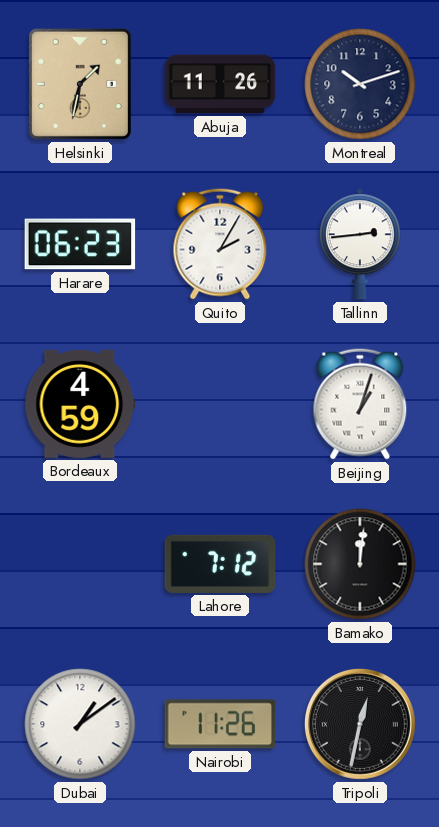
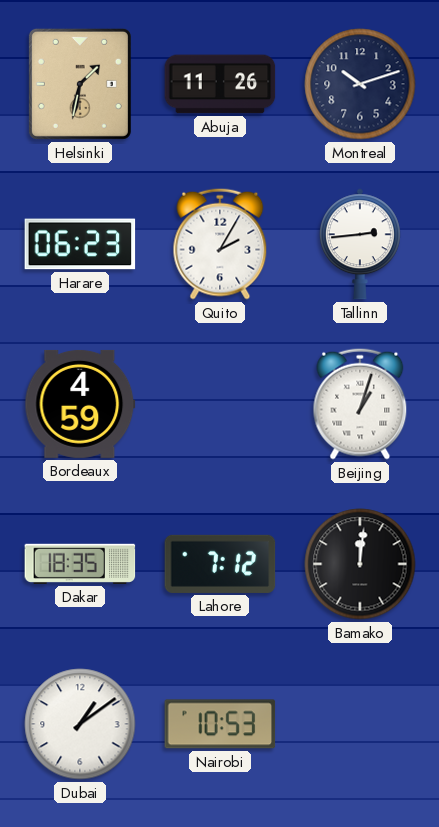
Dakar: none -> 18:35
Nairobi: 11:26 -> 10:53
Tripoli: 12:32 -> none
